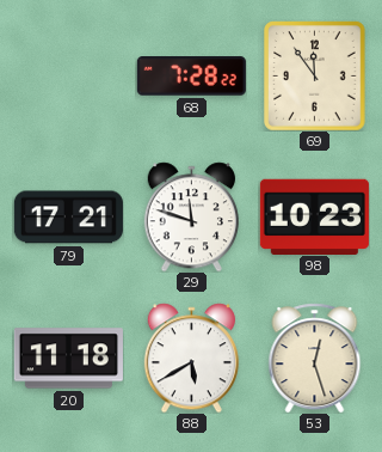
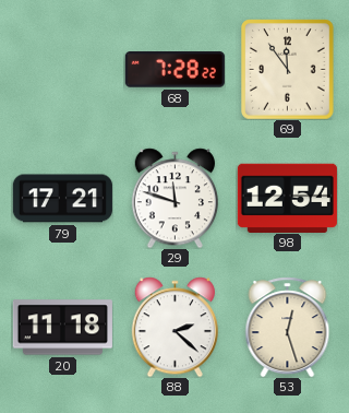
98: 10:23 -> 12:54
88: 5:40 -> 2:22
